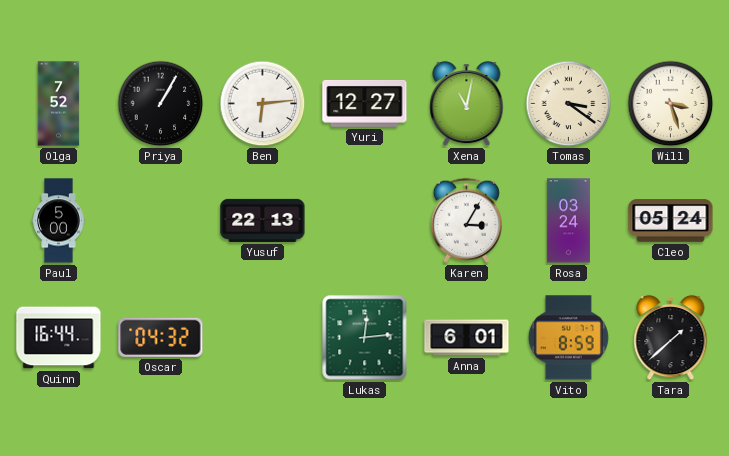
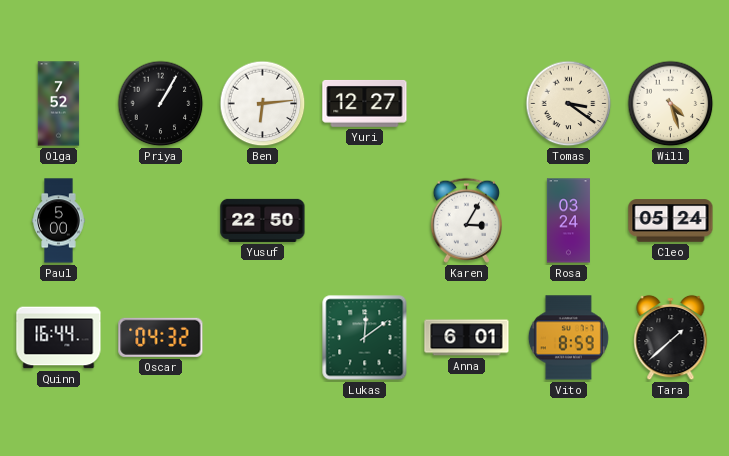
Xena: 11:02 -> none
Will: 3:27 -> 4:27
Yusuf: 22:13 -> 22:50
Lukas: 12:14 -> 12:09
